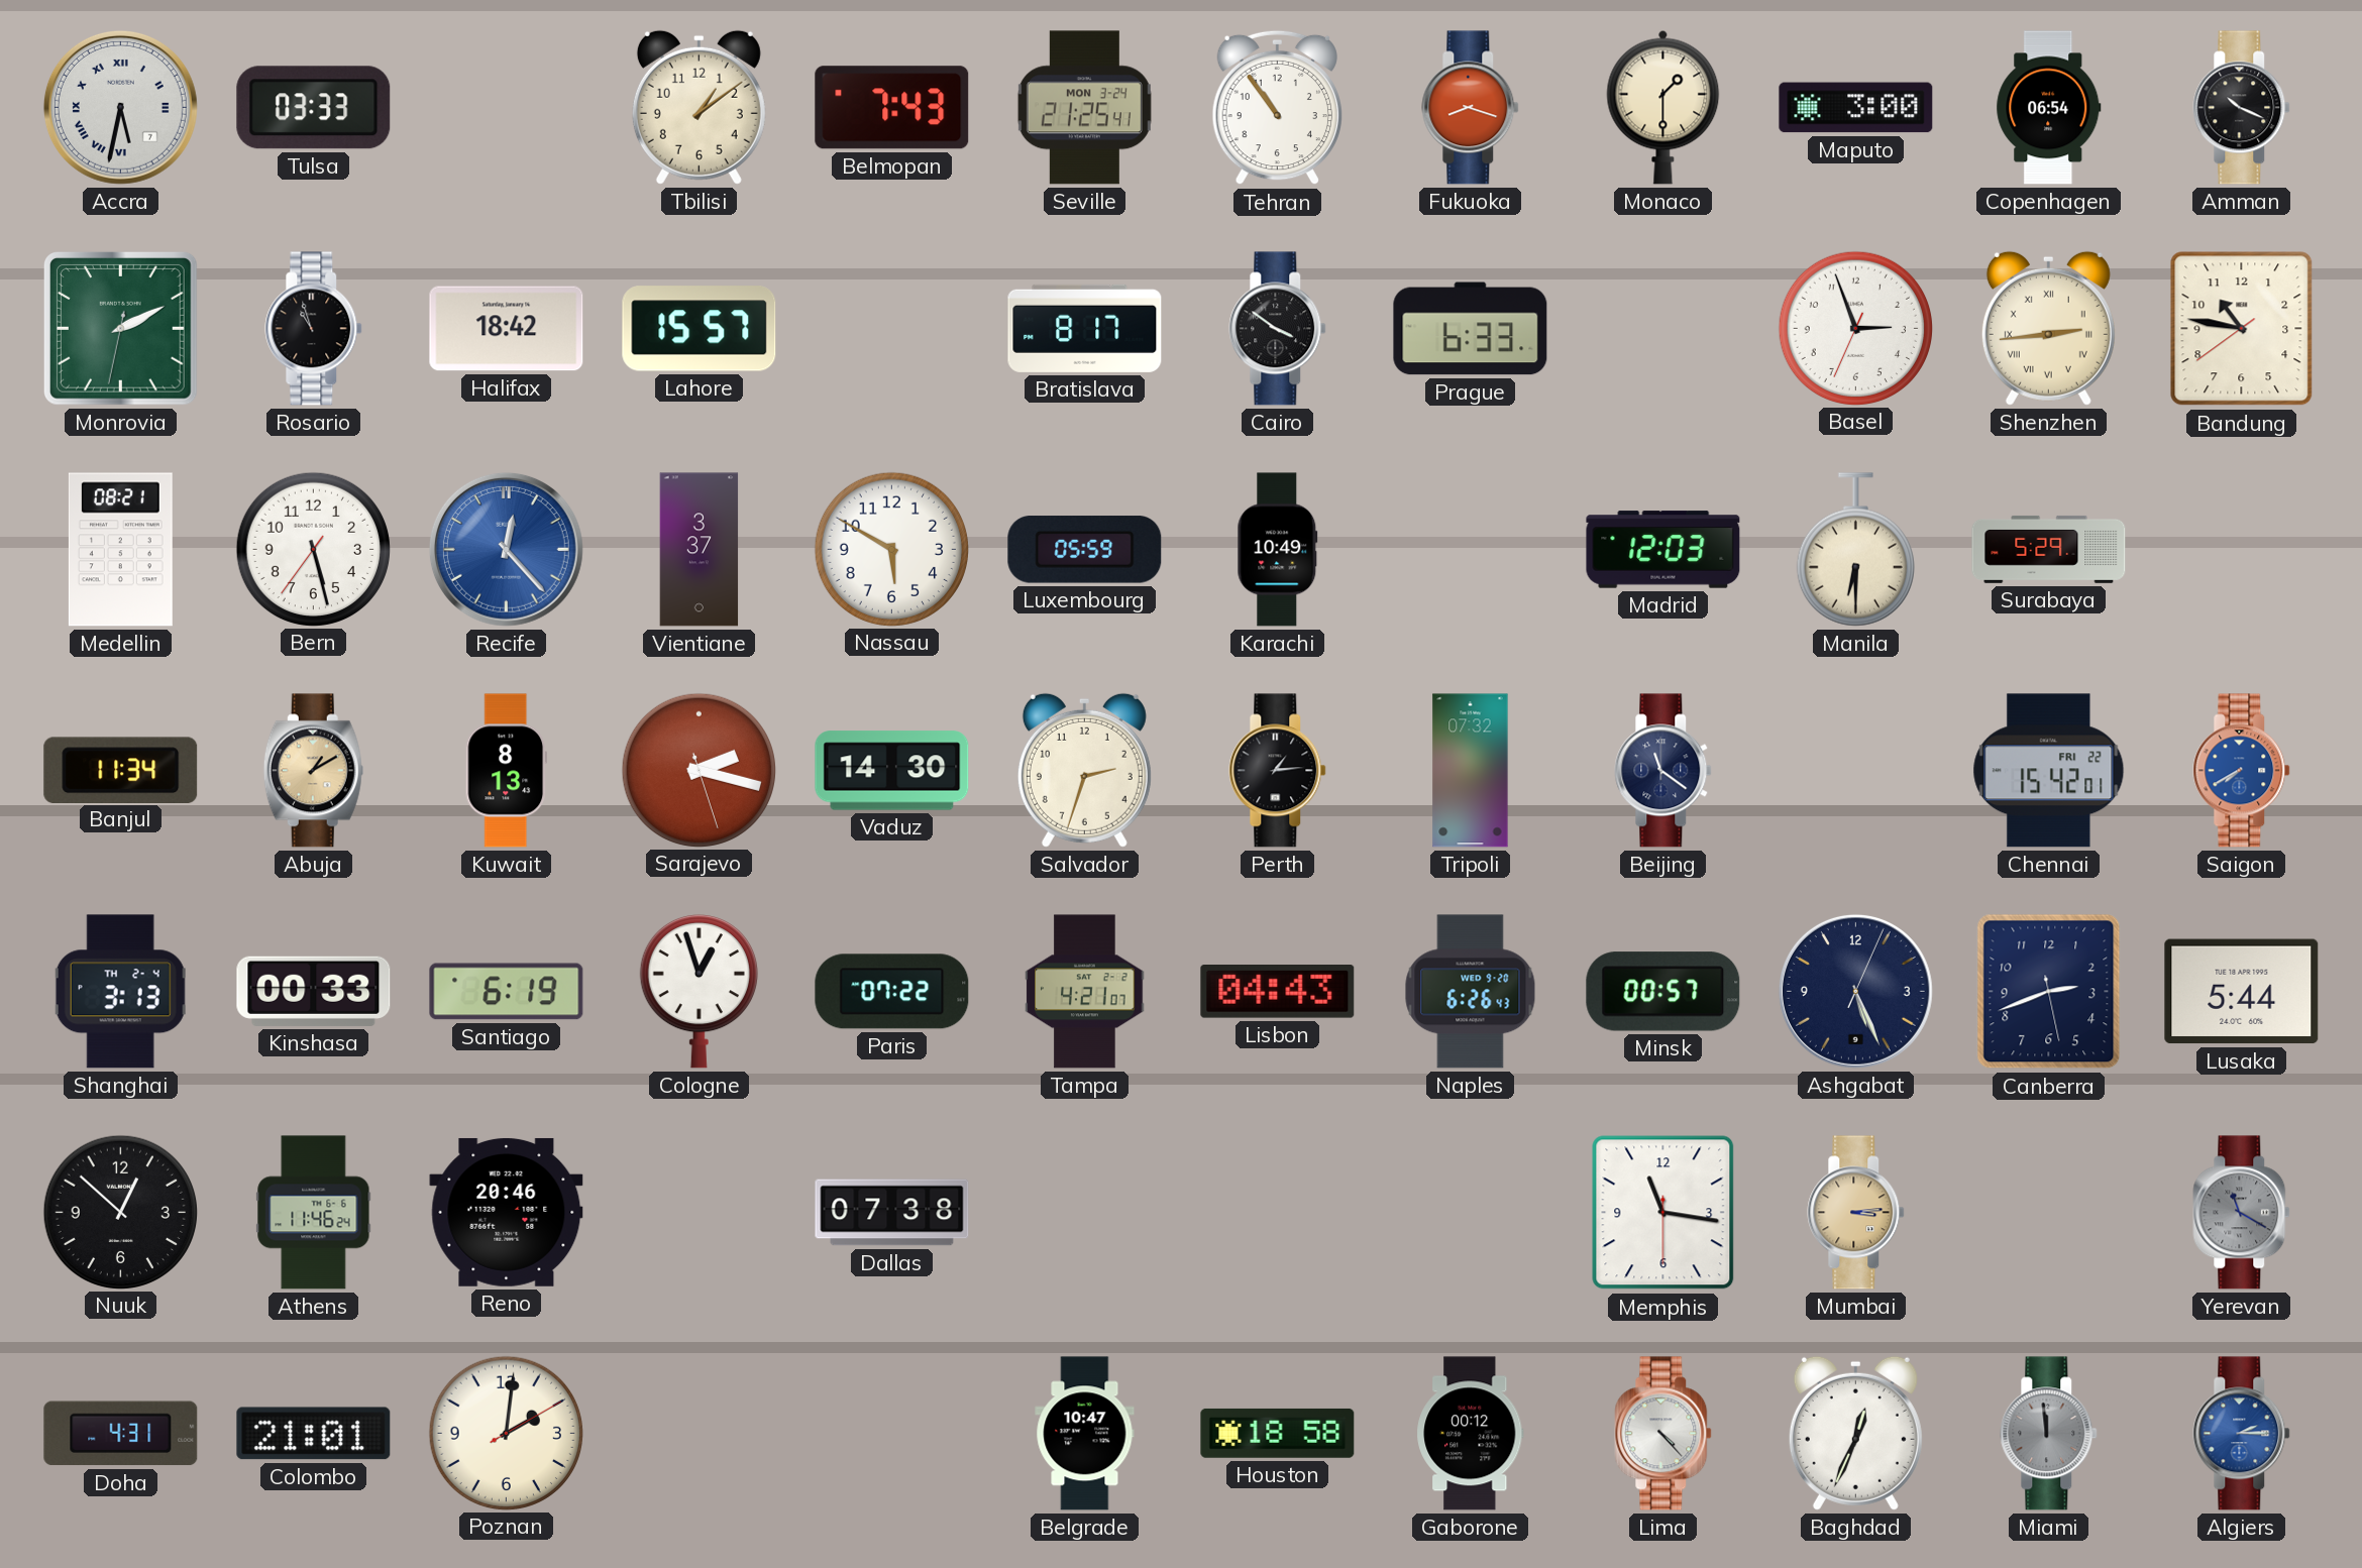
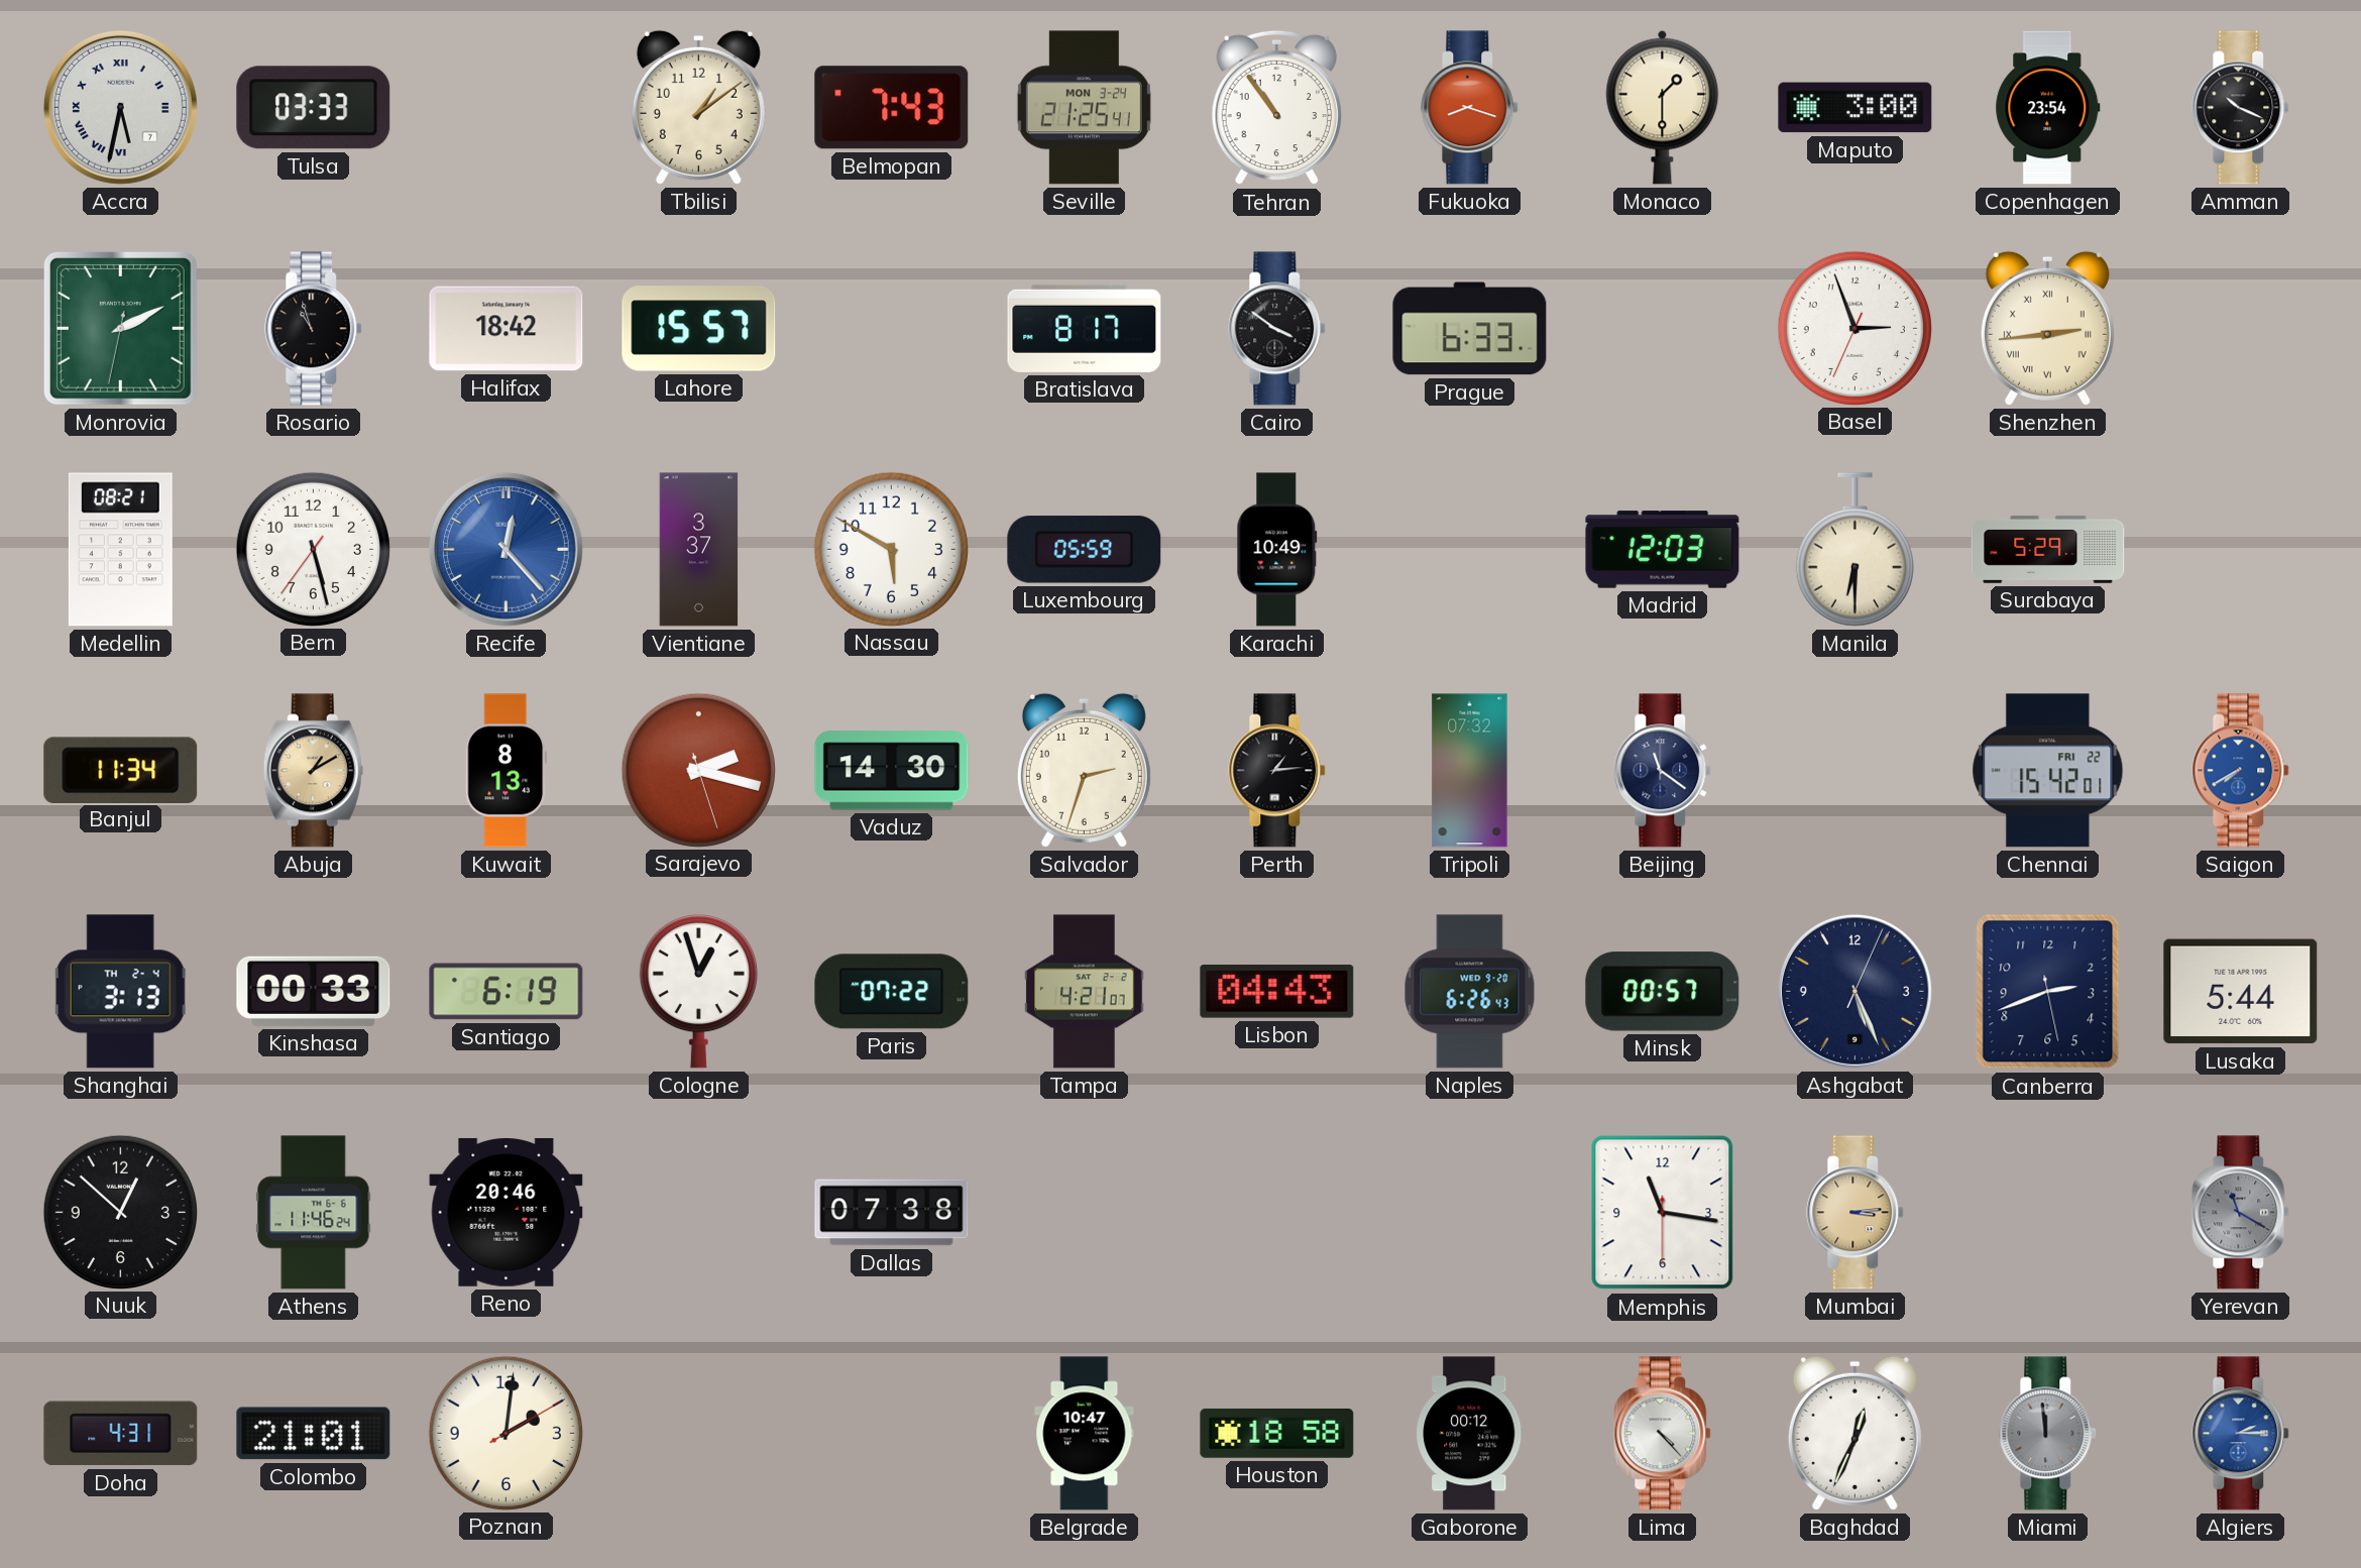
Copenhagen: 06:54 -> 23:54
Bandung: 10:46 -> none
